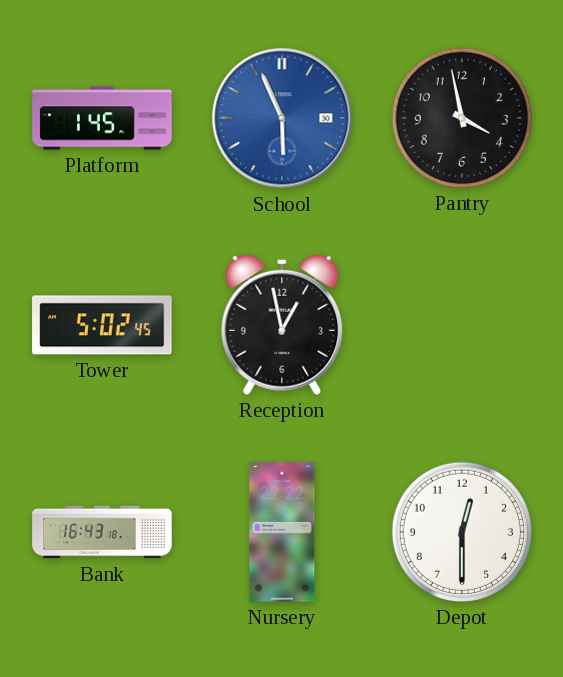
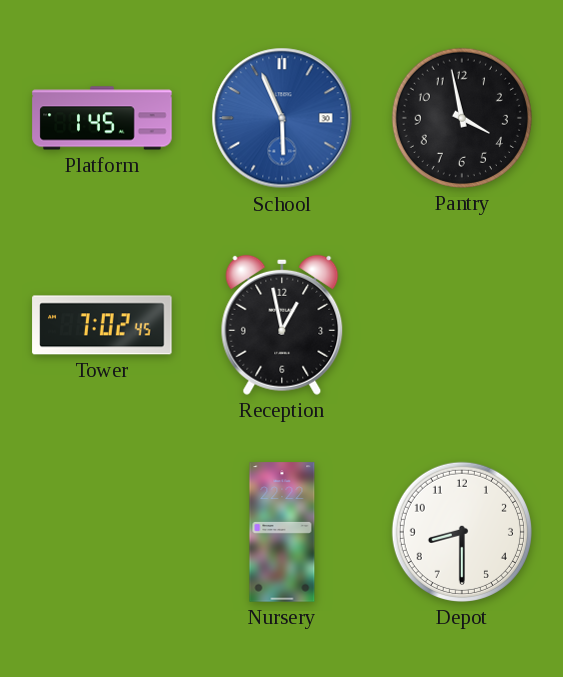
Tower: 5:02 -> 7:02
Bank: 16:43 -> none
Depot: 12:30 -> 8:30
